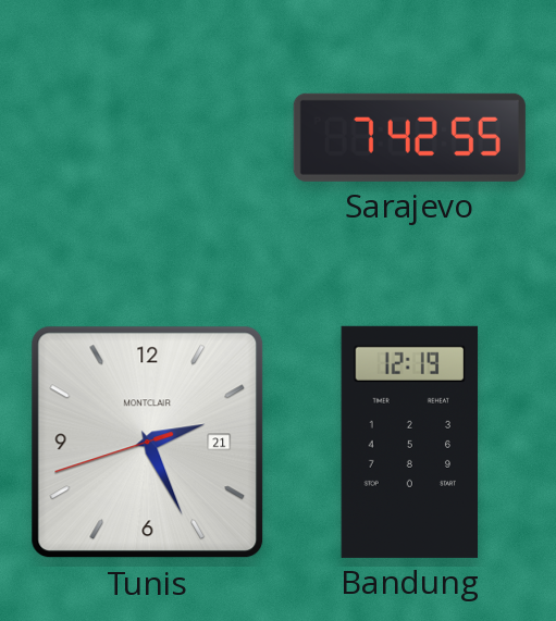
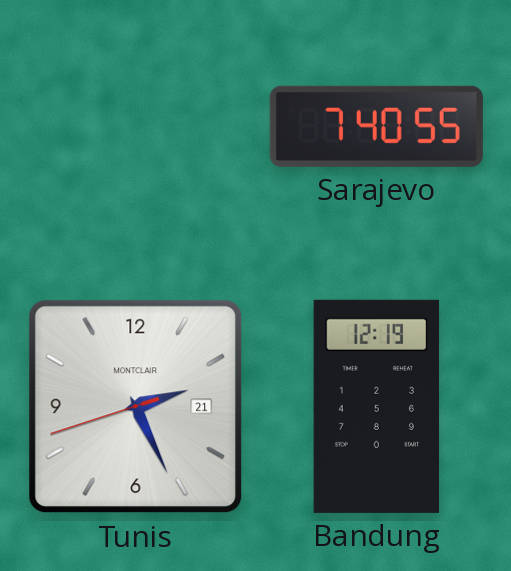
Sarajevo: 7:42 -> 7:40
